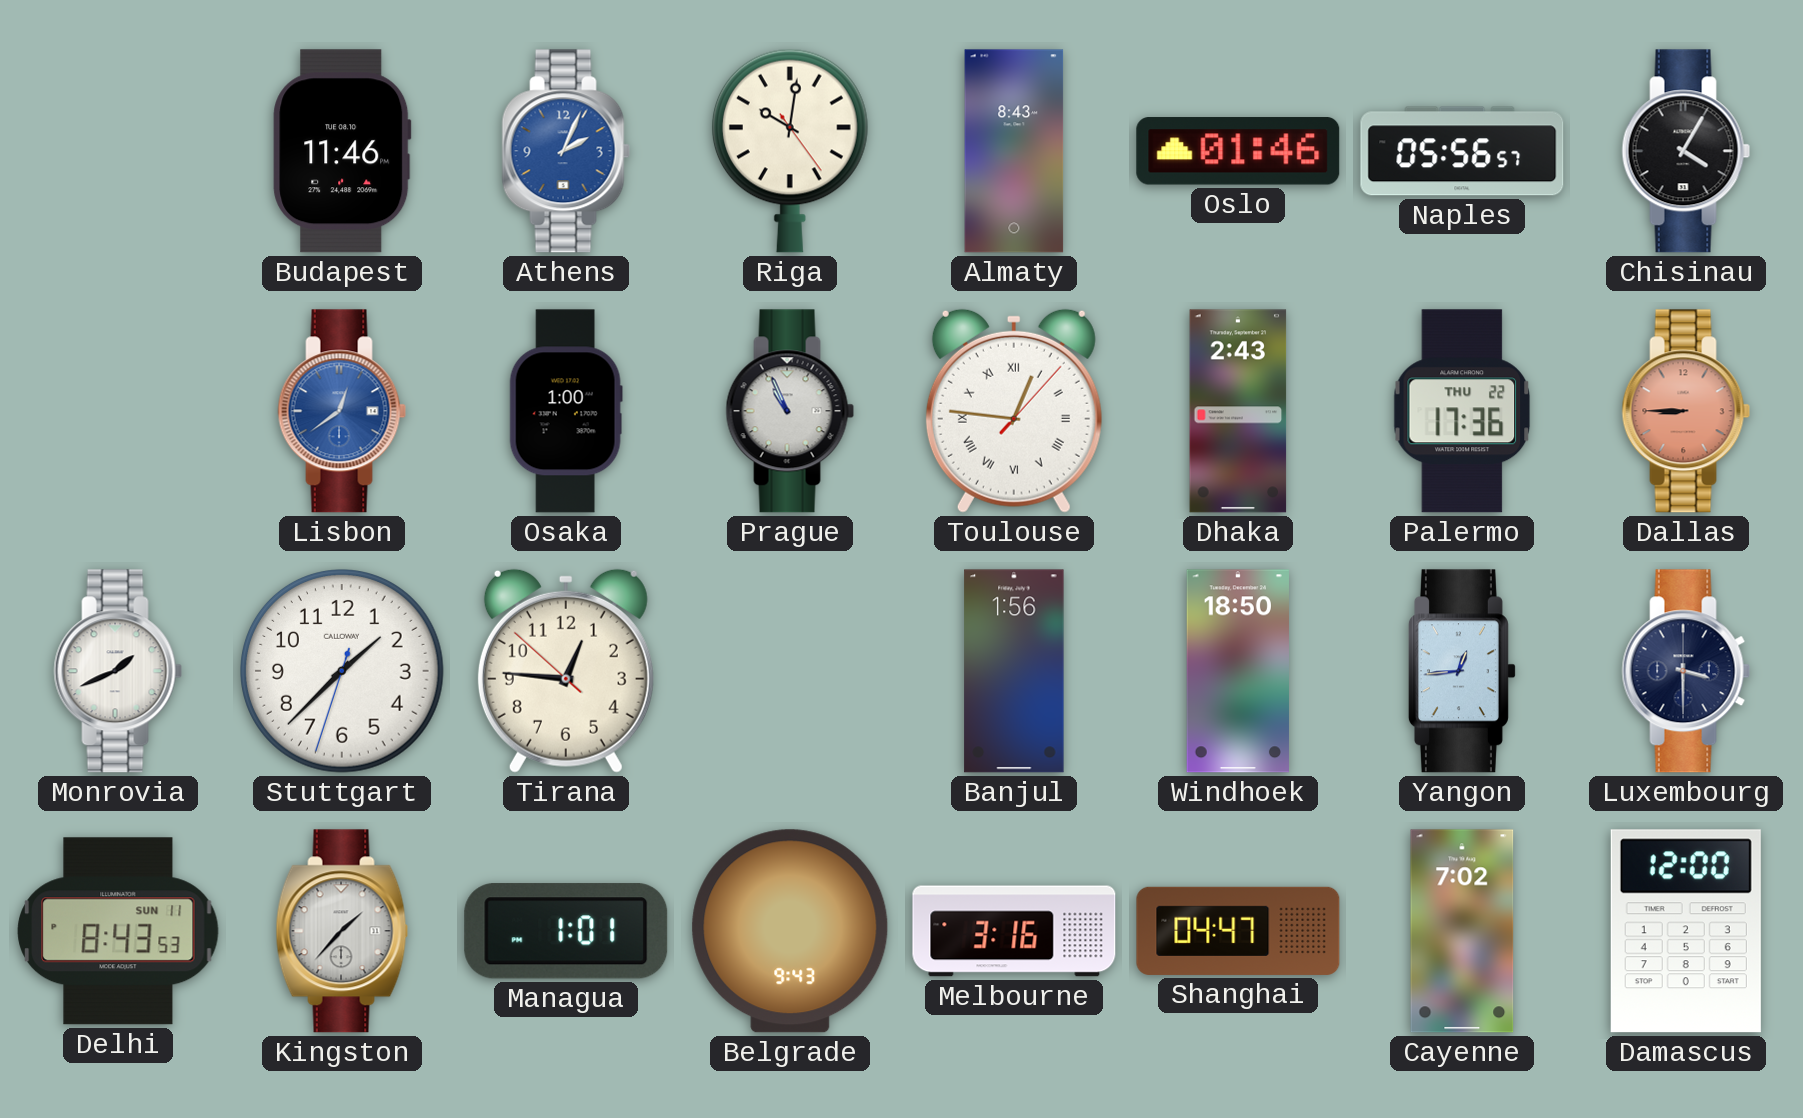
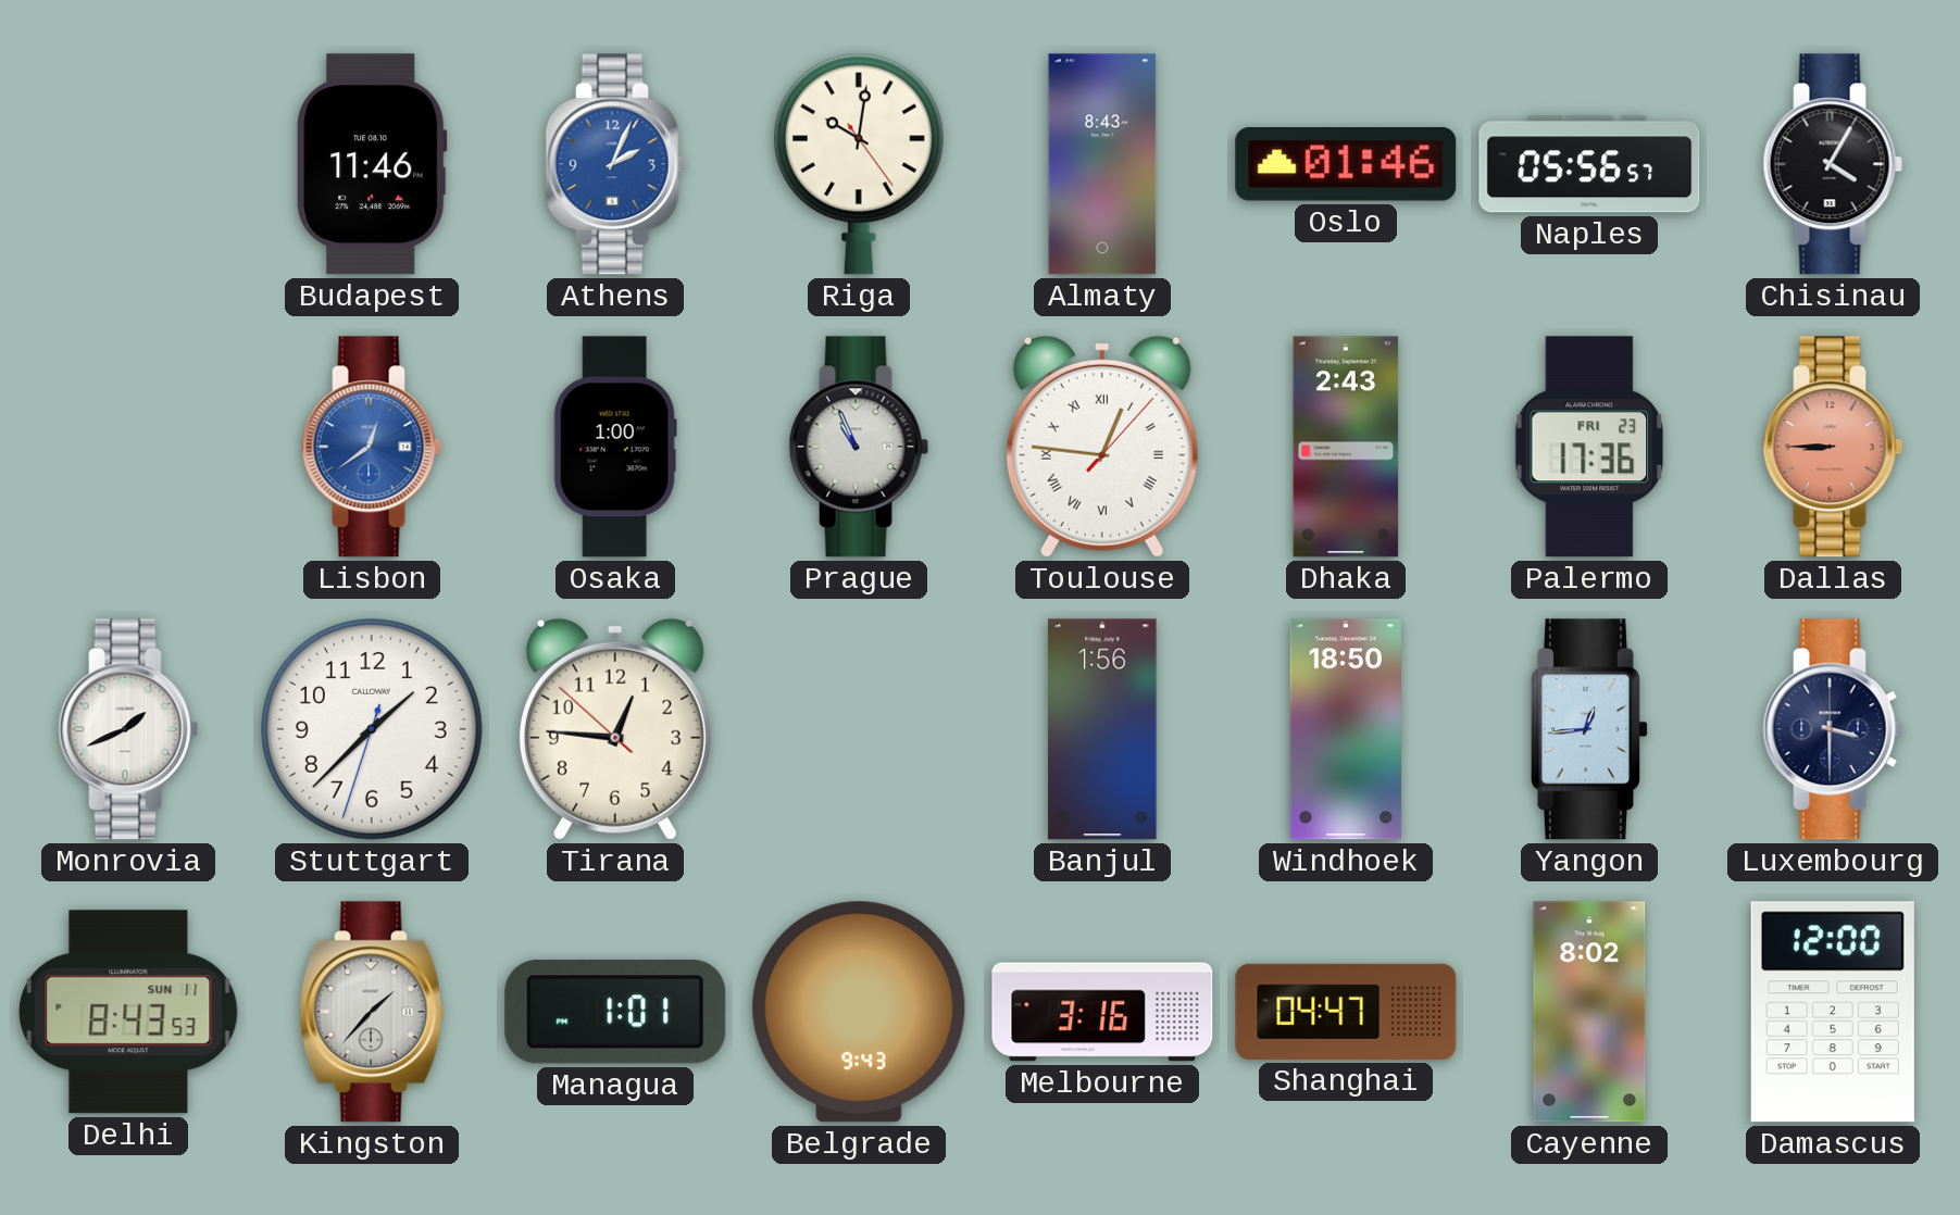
Palermo date: THU 22 -> FRI 23
Cayenne: 7:02 -> 8:02
